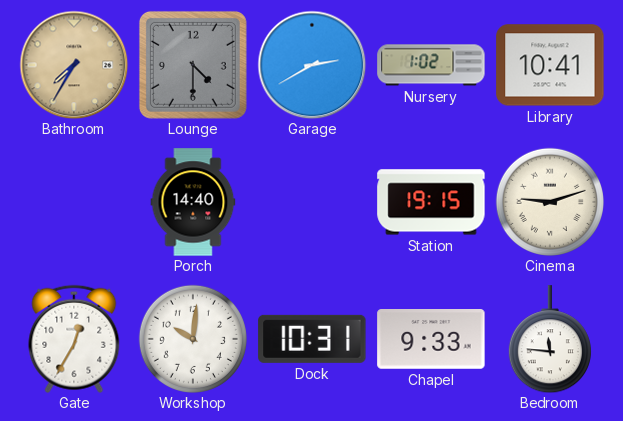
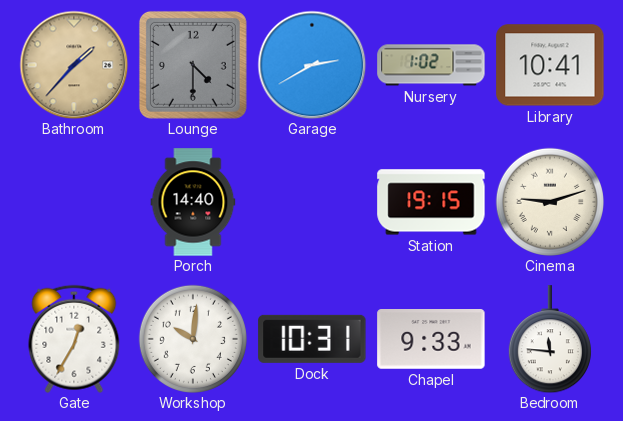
Bathroom: 7:35 -> 1:37
